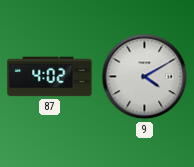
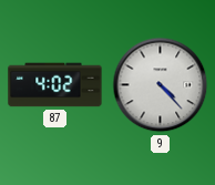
9: 4:10 -> 4:23
